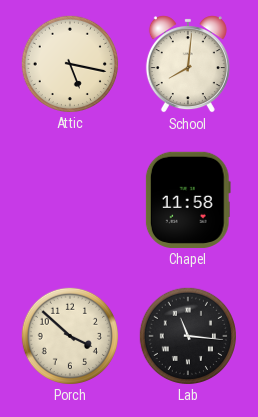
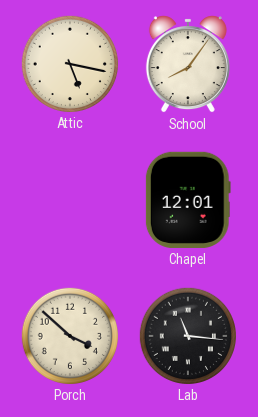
School: 8:01 -> 8:06
Chapel: 11:58 -> 12:01
